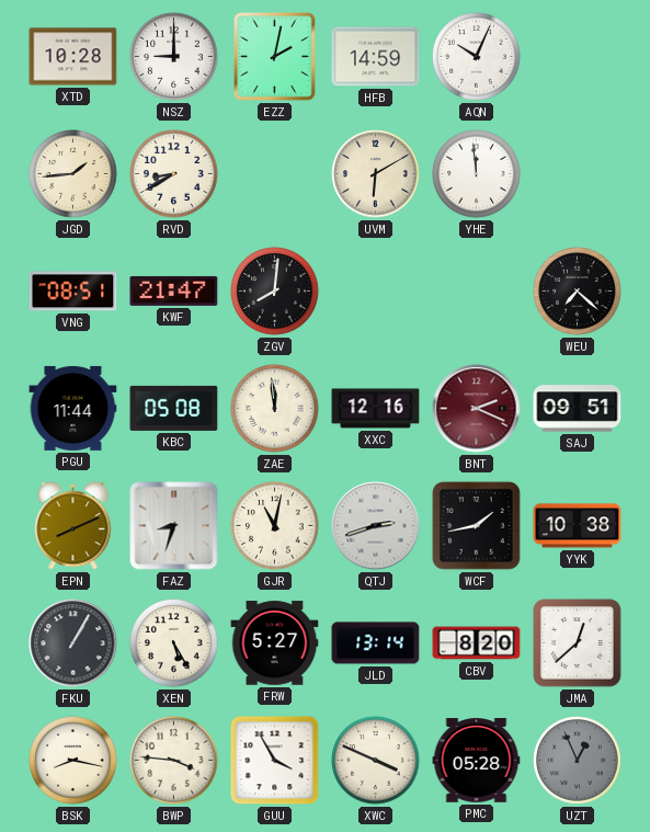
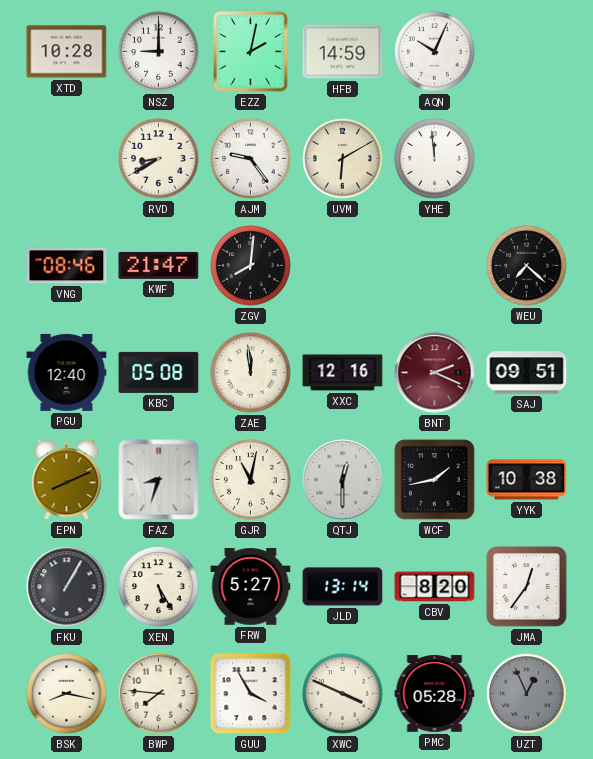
JGD: 1:44 -> none
AJM: none -> 9:24
VNG: 08:51 -> 08:46
PGU: 11:44 -> 12:40
QTJ: 2:42 -> 12:30
JMA: 12:38 -> 12:36
BWP: 3:46 -> 7:46
